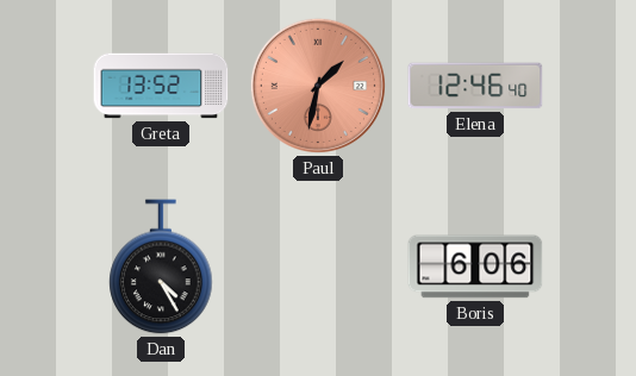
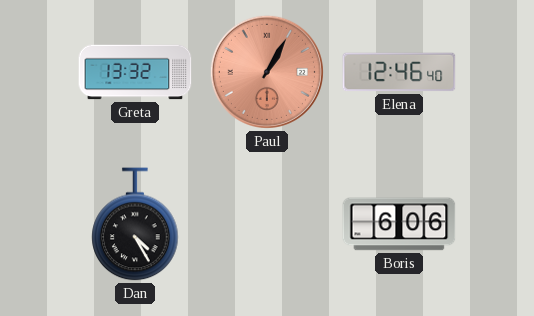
Greta: 13:52 -> 13:32
Paul: 1:32 -> 1:05
